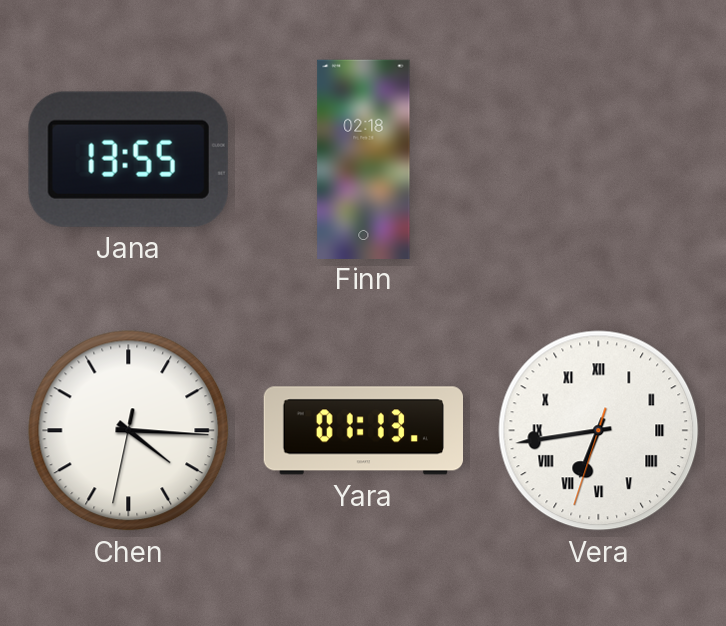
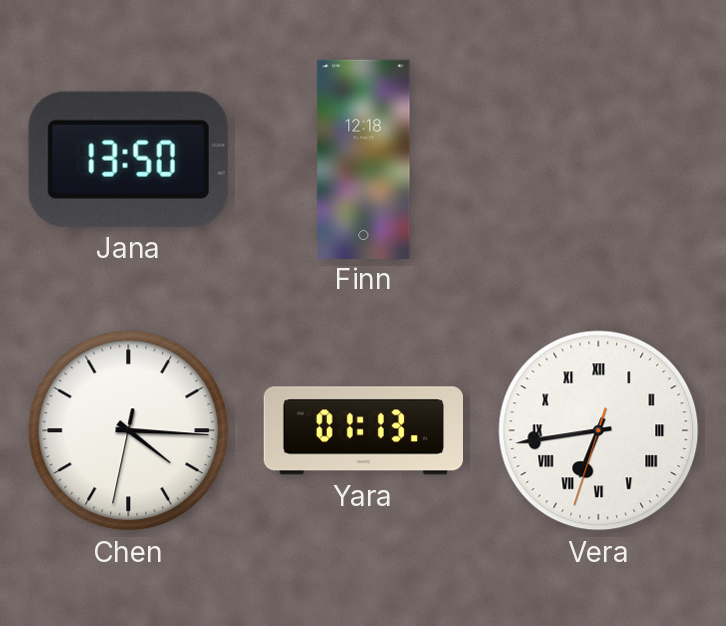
Jana: 13:55 -> 13:50
Finn: 02:18 -> 12:18
